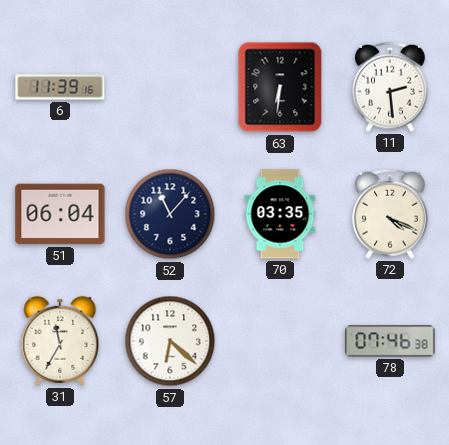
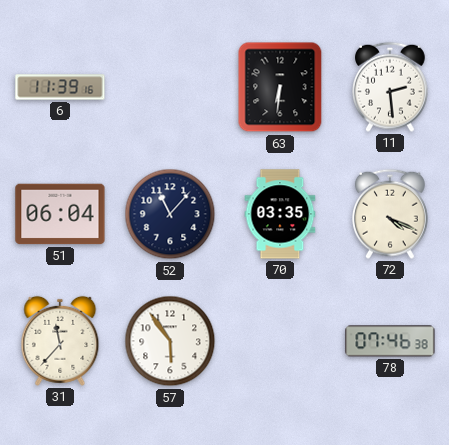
31: 11:35 -> 11:37
57: 6:22 -> 5:54
